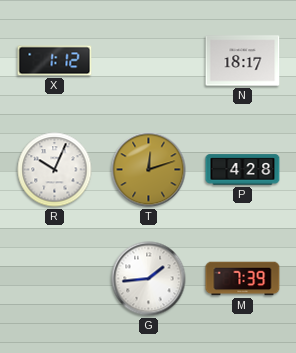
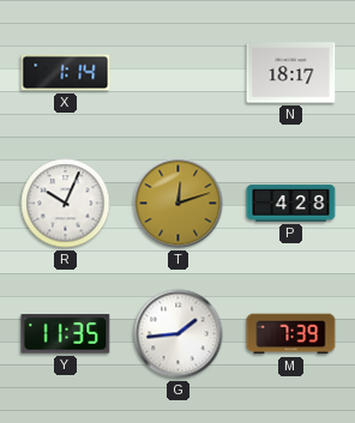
X: 1:12 -> 1:14
Y: none -> 11:35
